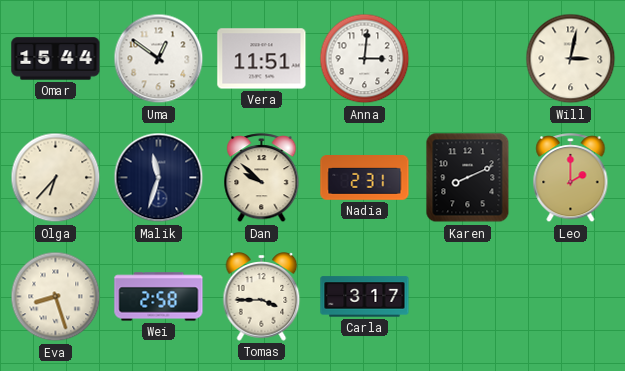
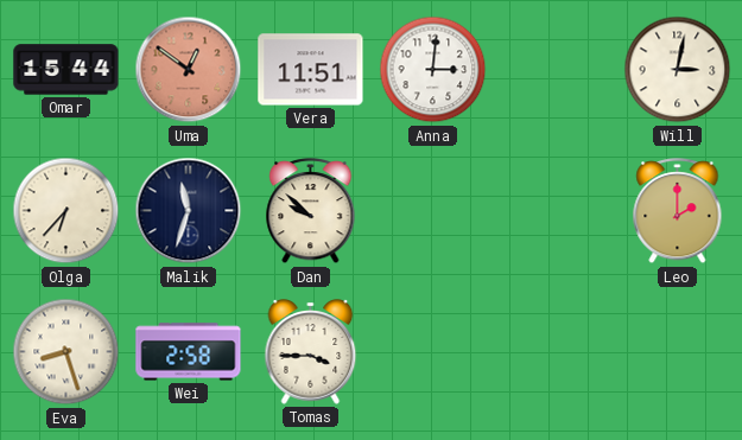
Uma dial: white -> salmon
Nadia: 2:31 -> none
Karen: 8:11 -> none
Carla: 3:17 -> none
